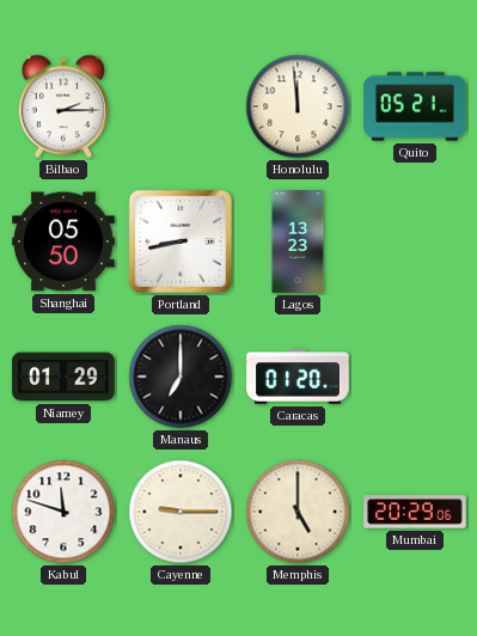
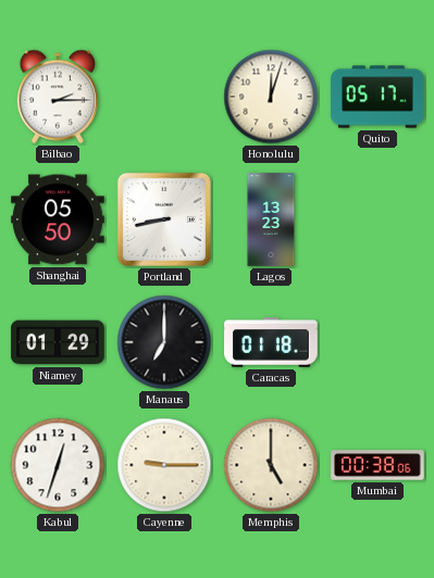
Honolulu: 11:59 -> 12:03
Quito: 05:21 -> 05:17
Caracas: 01:20 -> 01:18
Kabul: 11:48 -> 12:33
Mumbai: 20:29 -> 00:38
